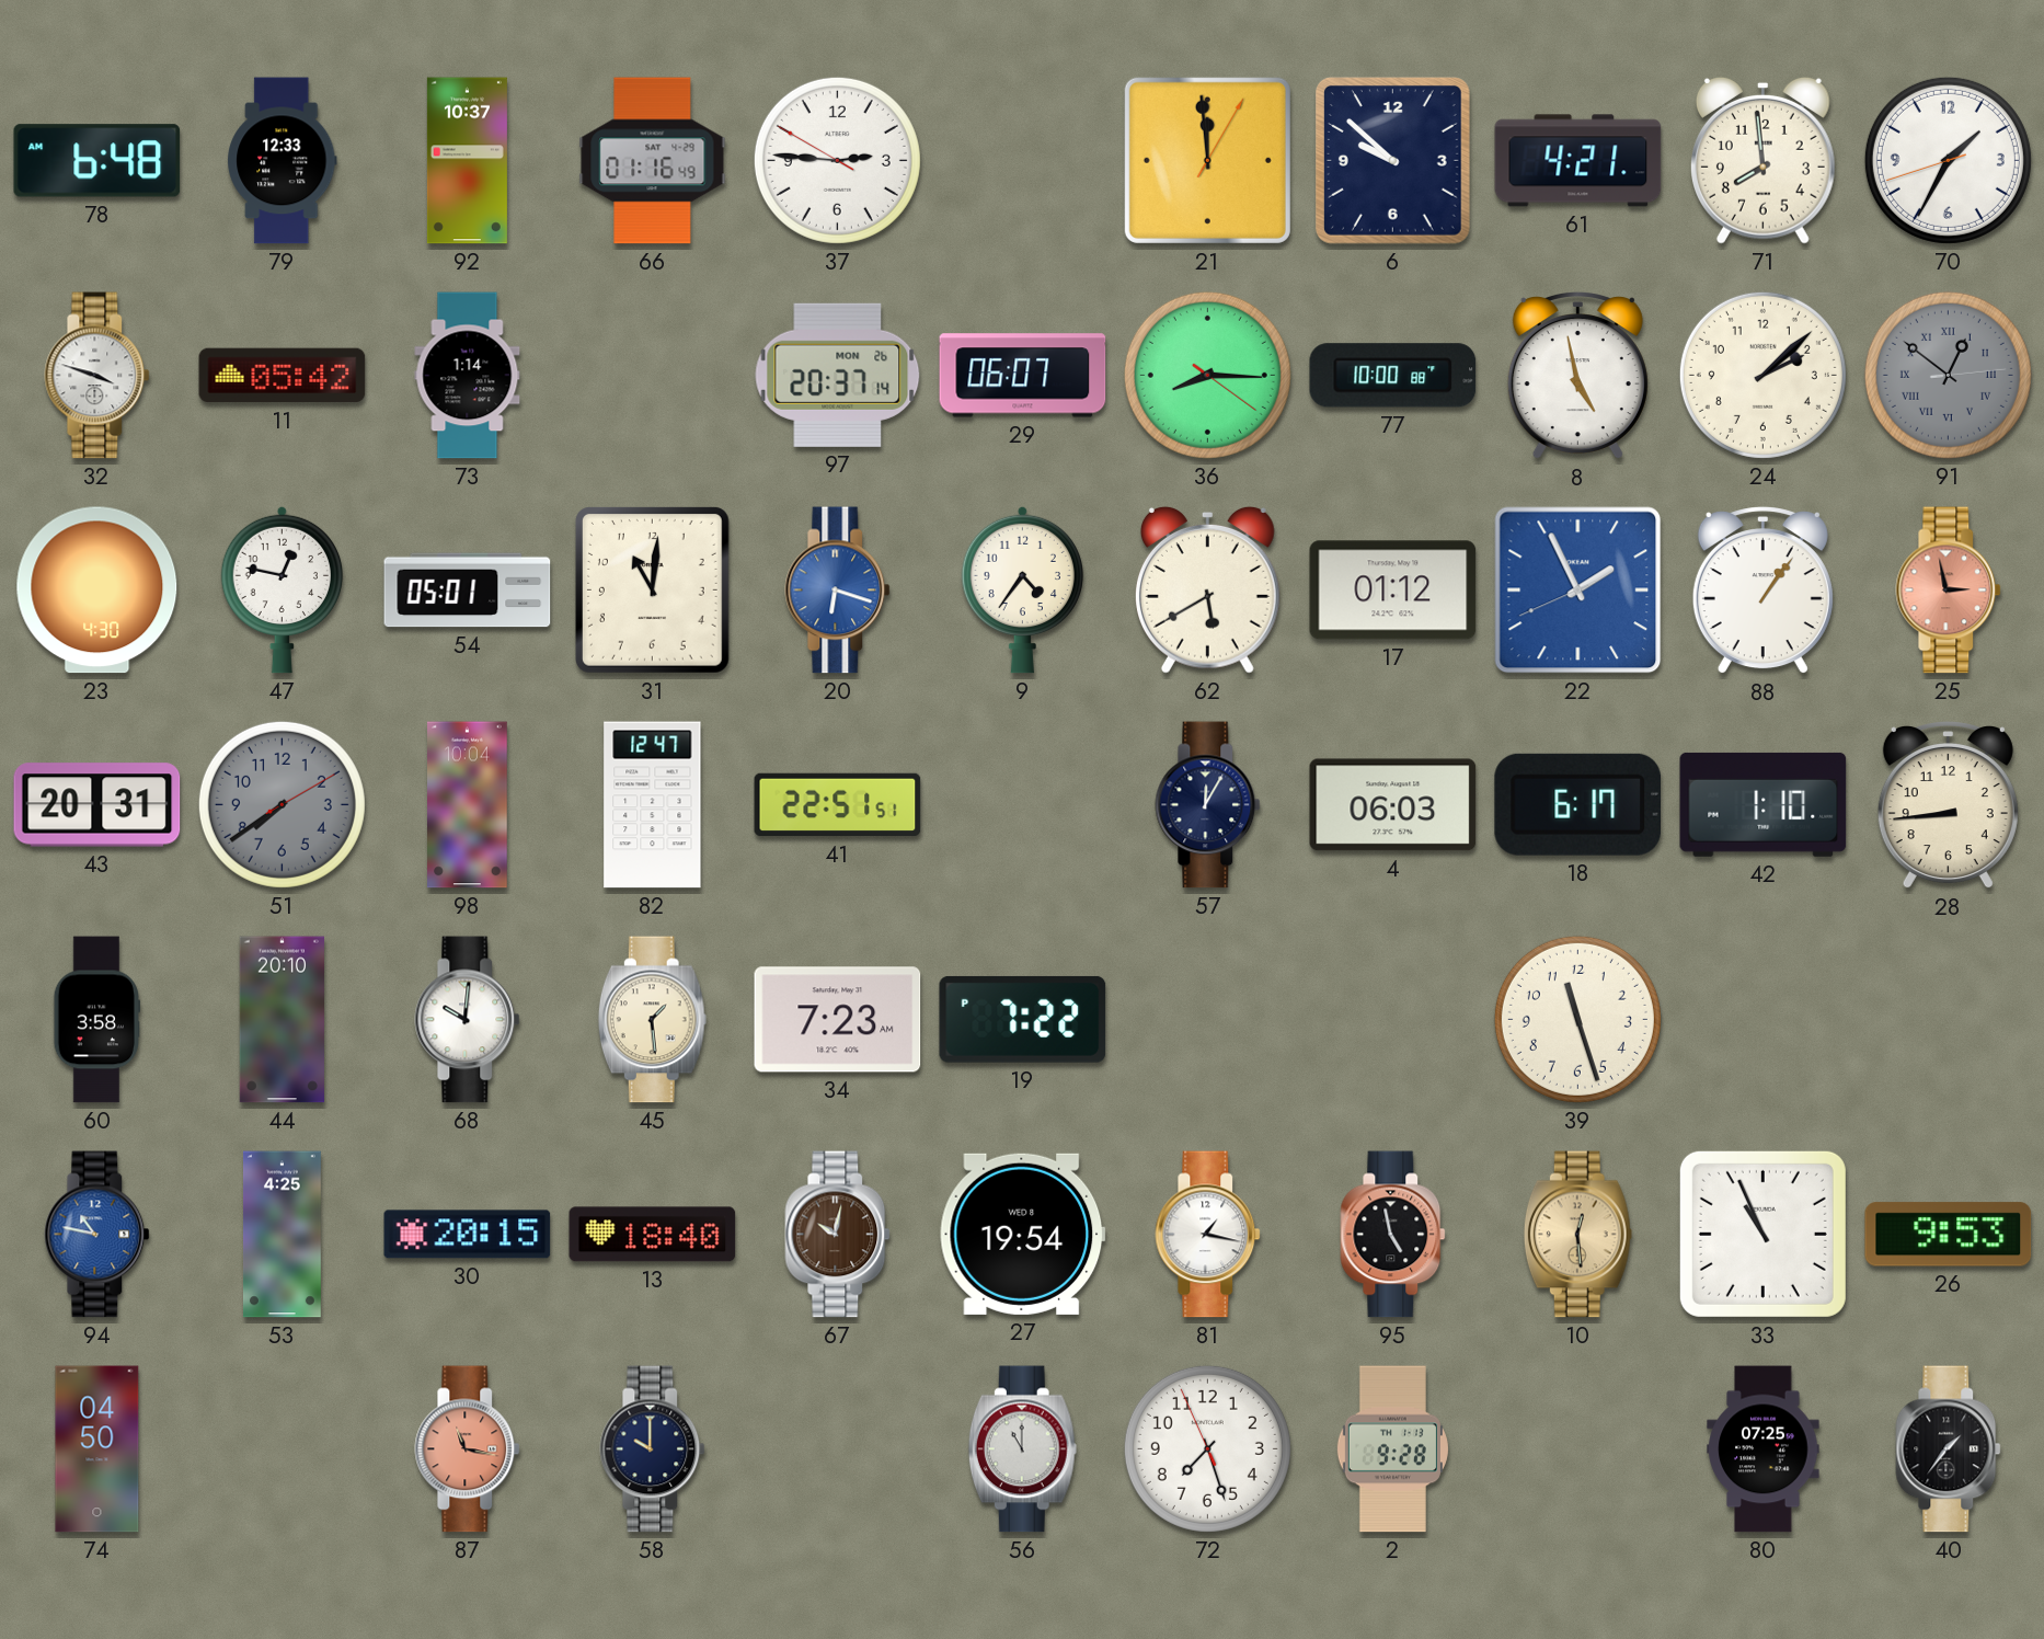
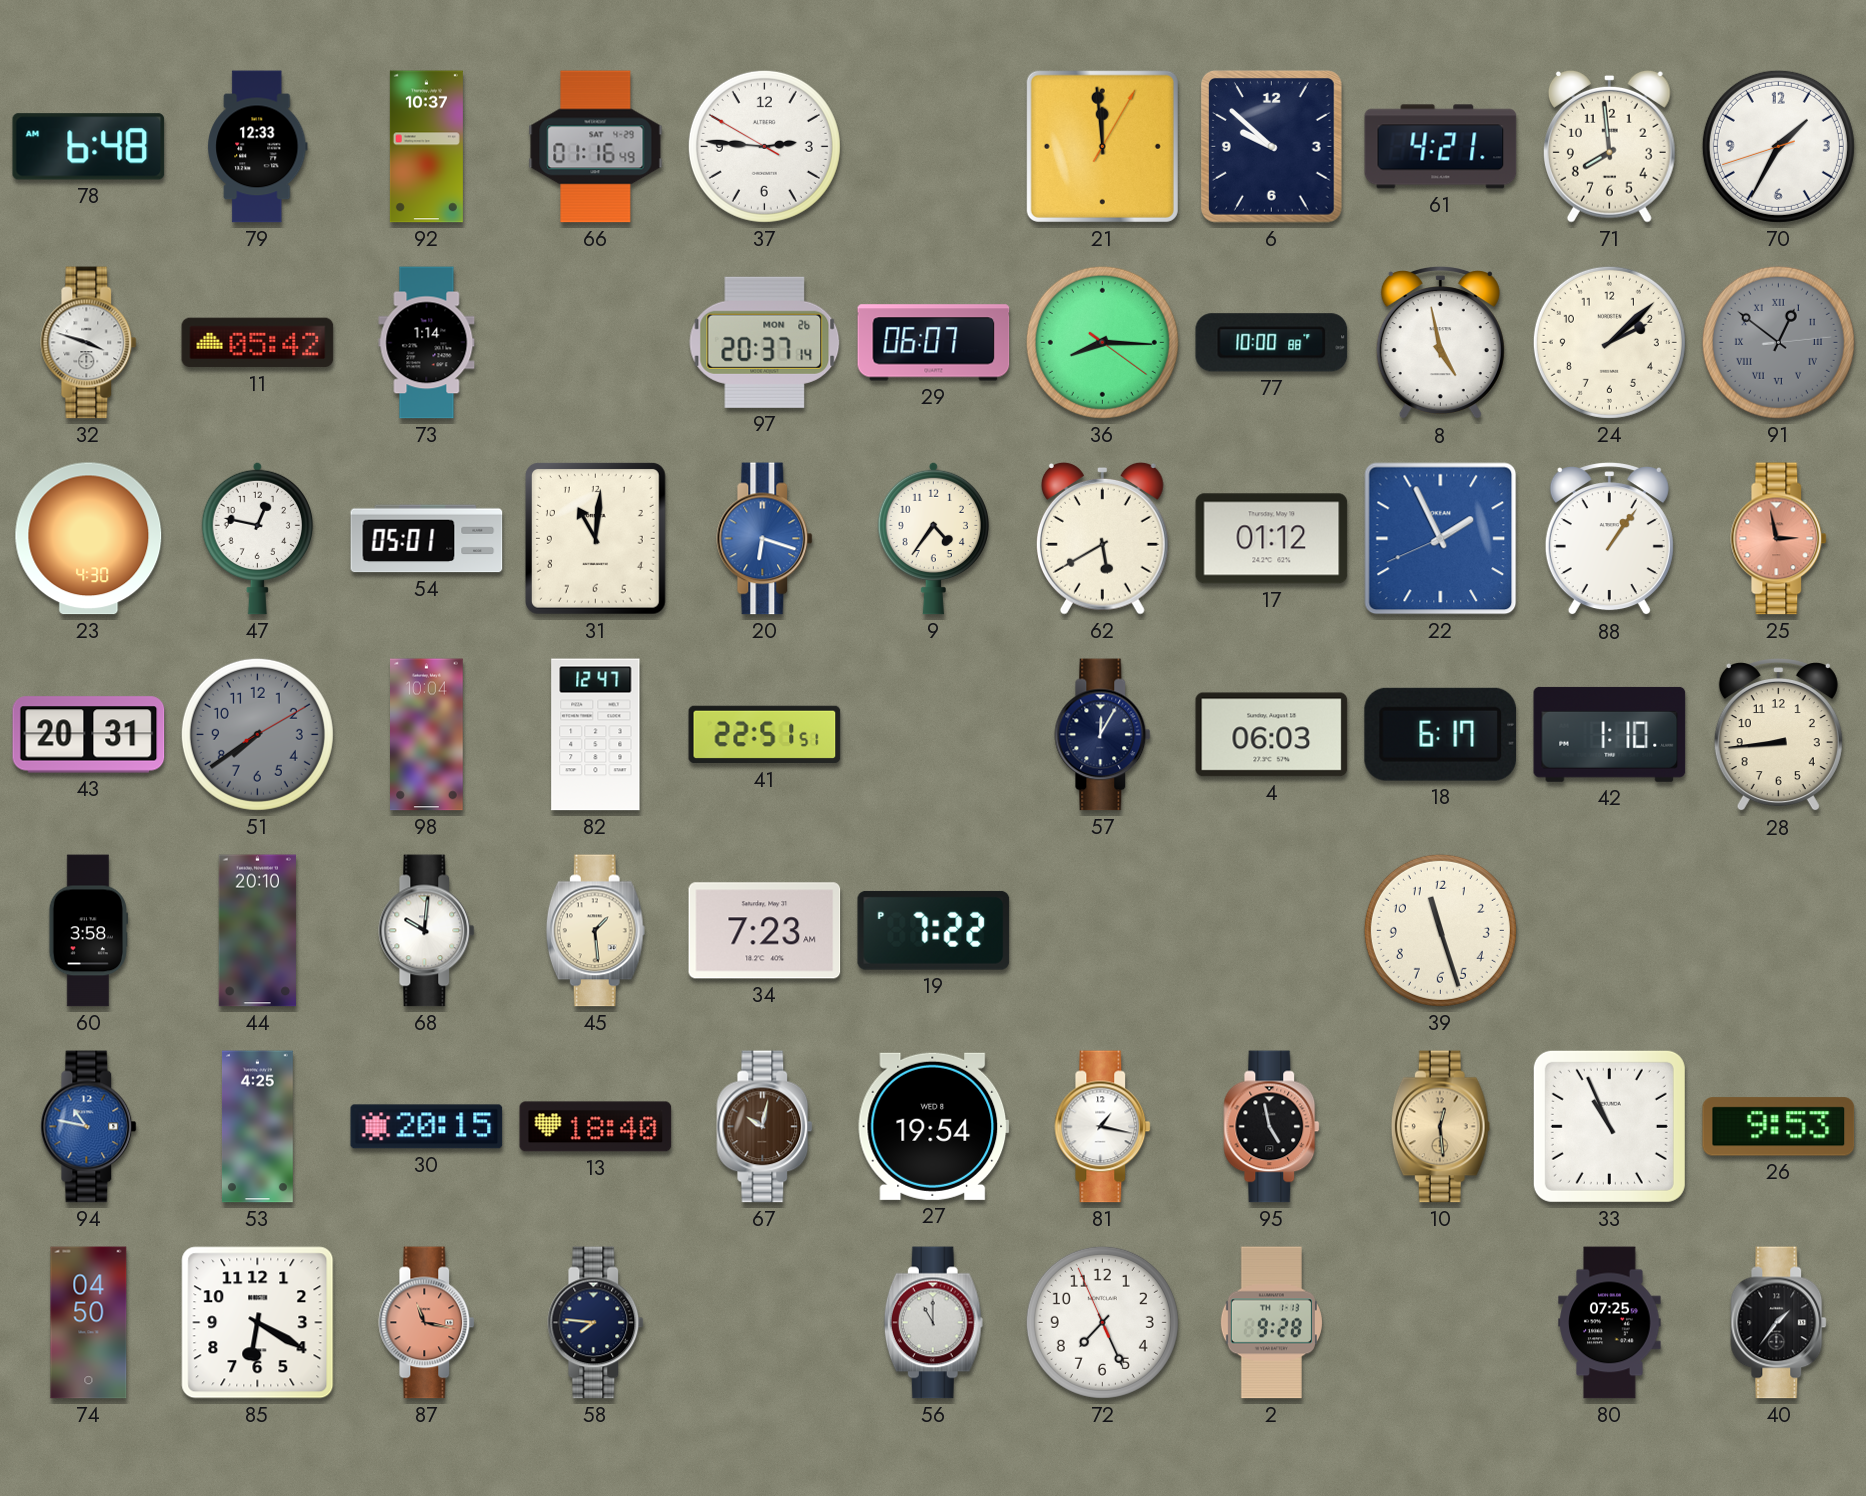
85: none -> 6:20
58: 10:00 -> 7:46
72: 7:26 -> 7:25
